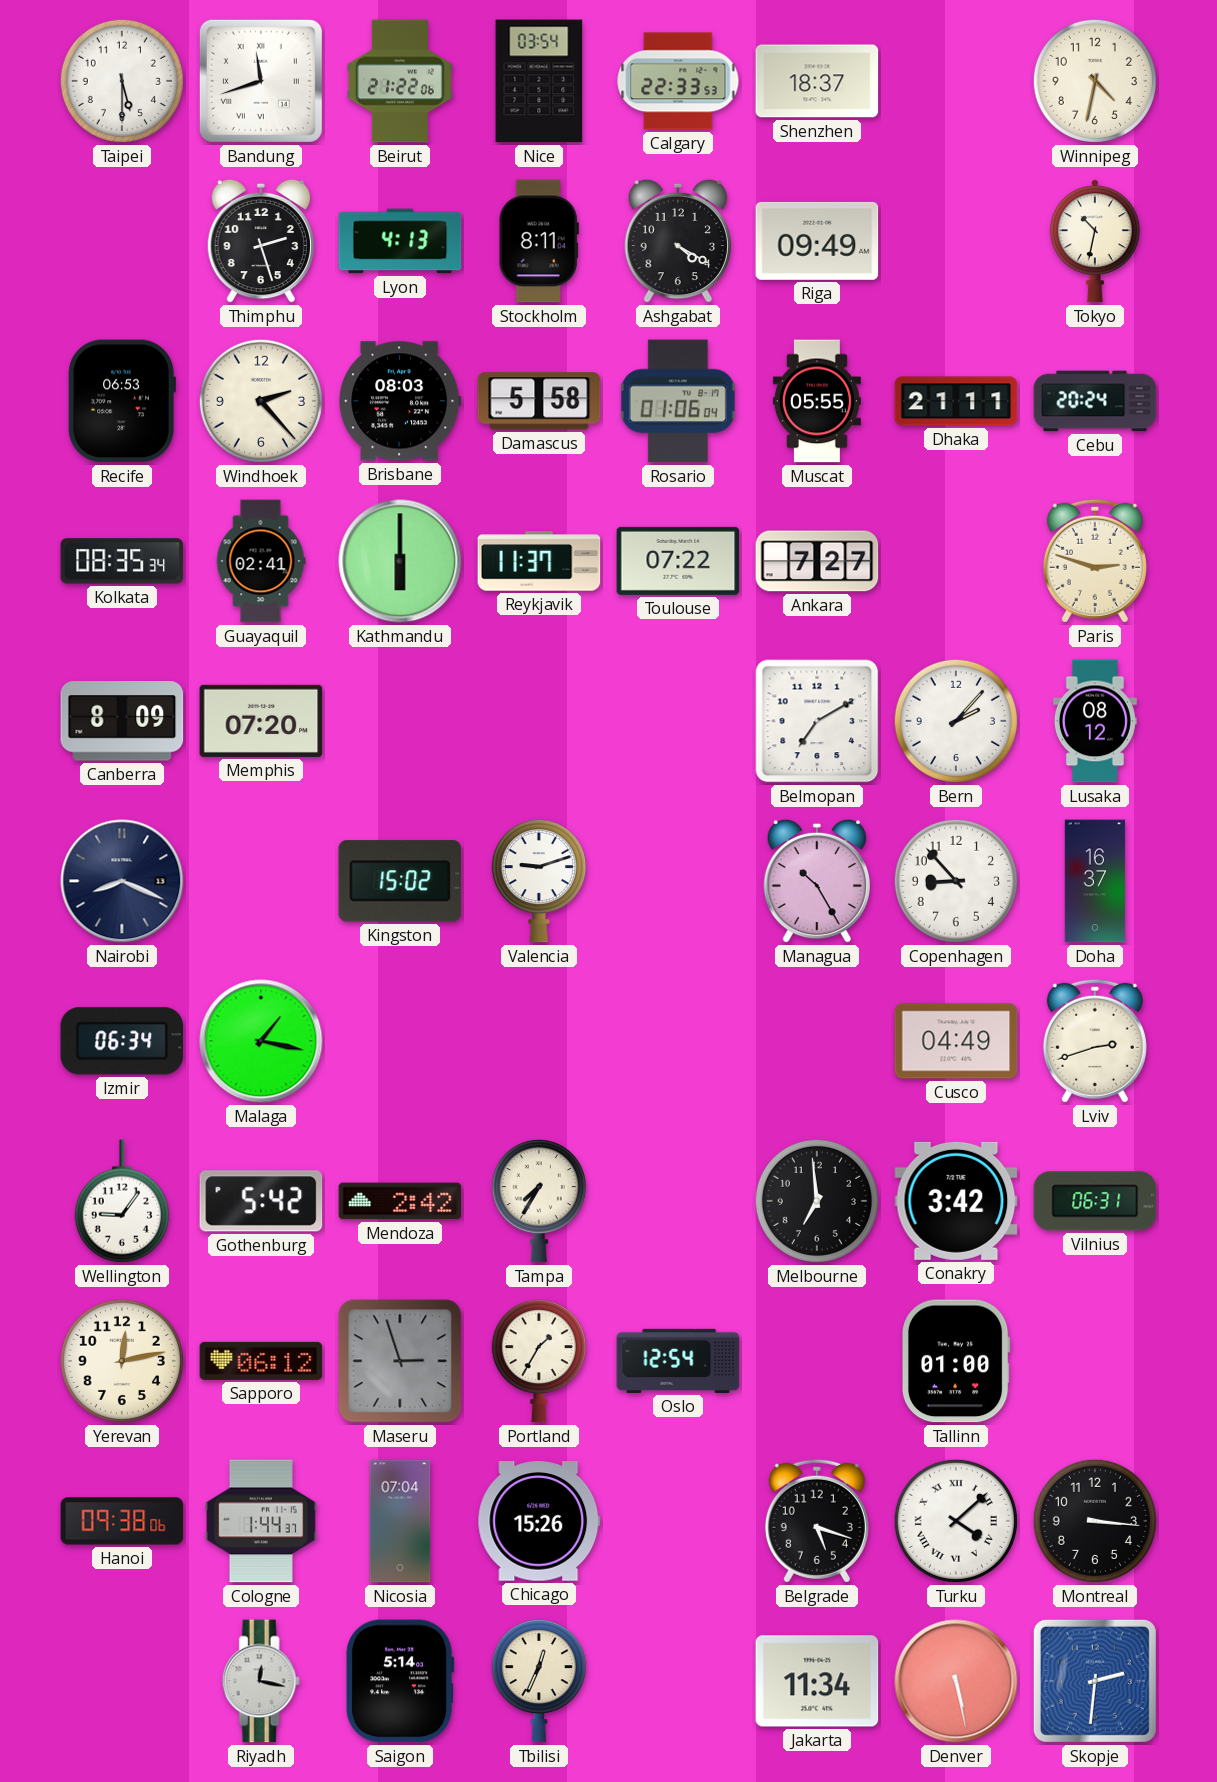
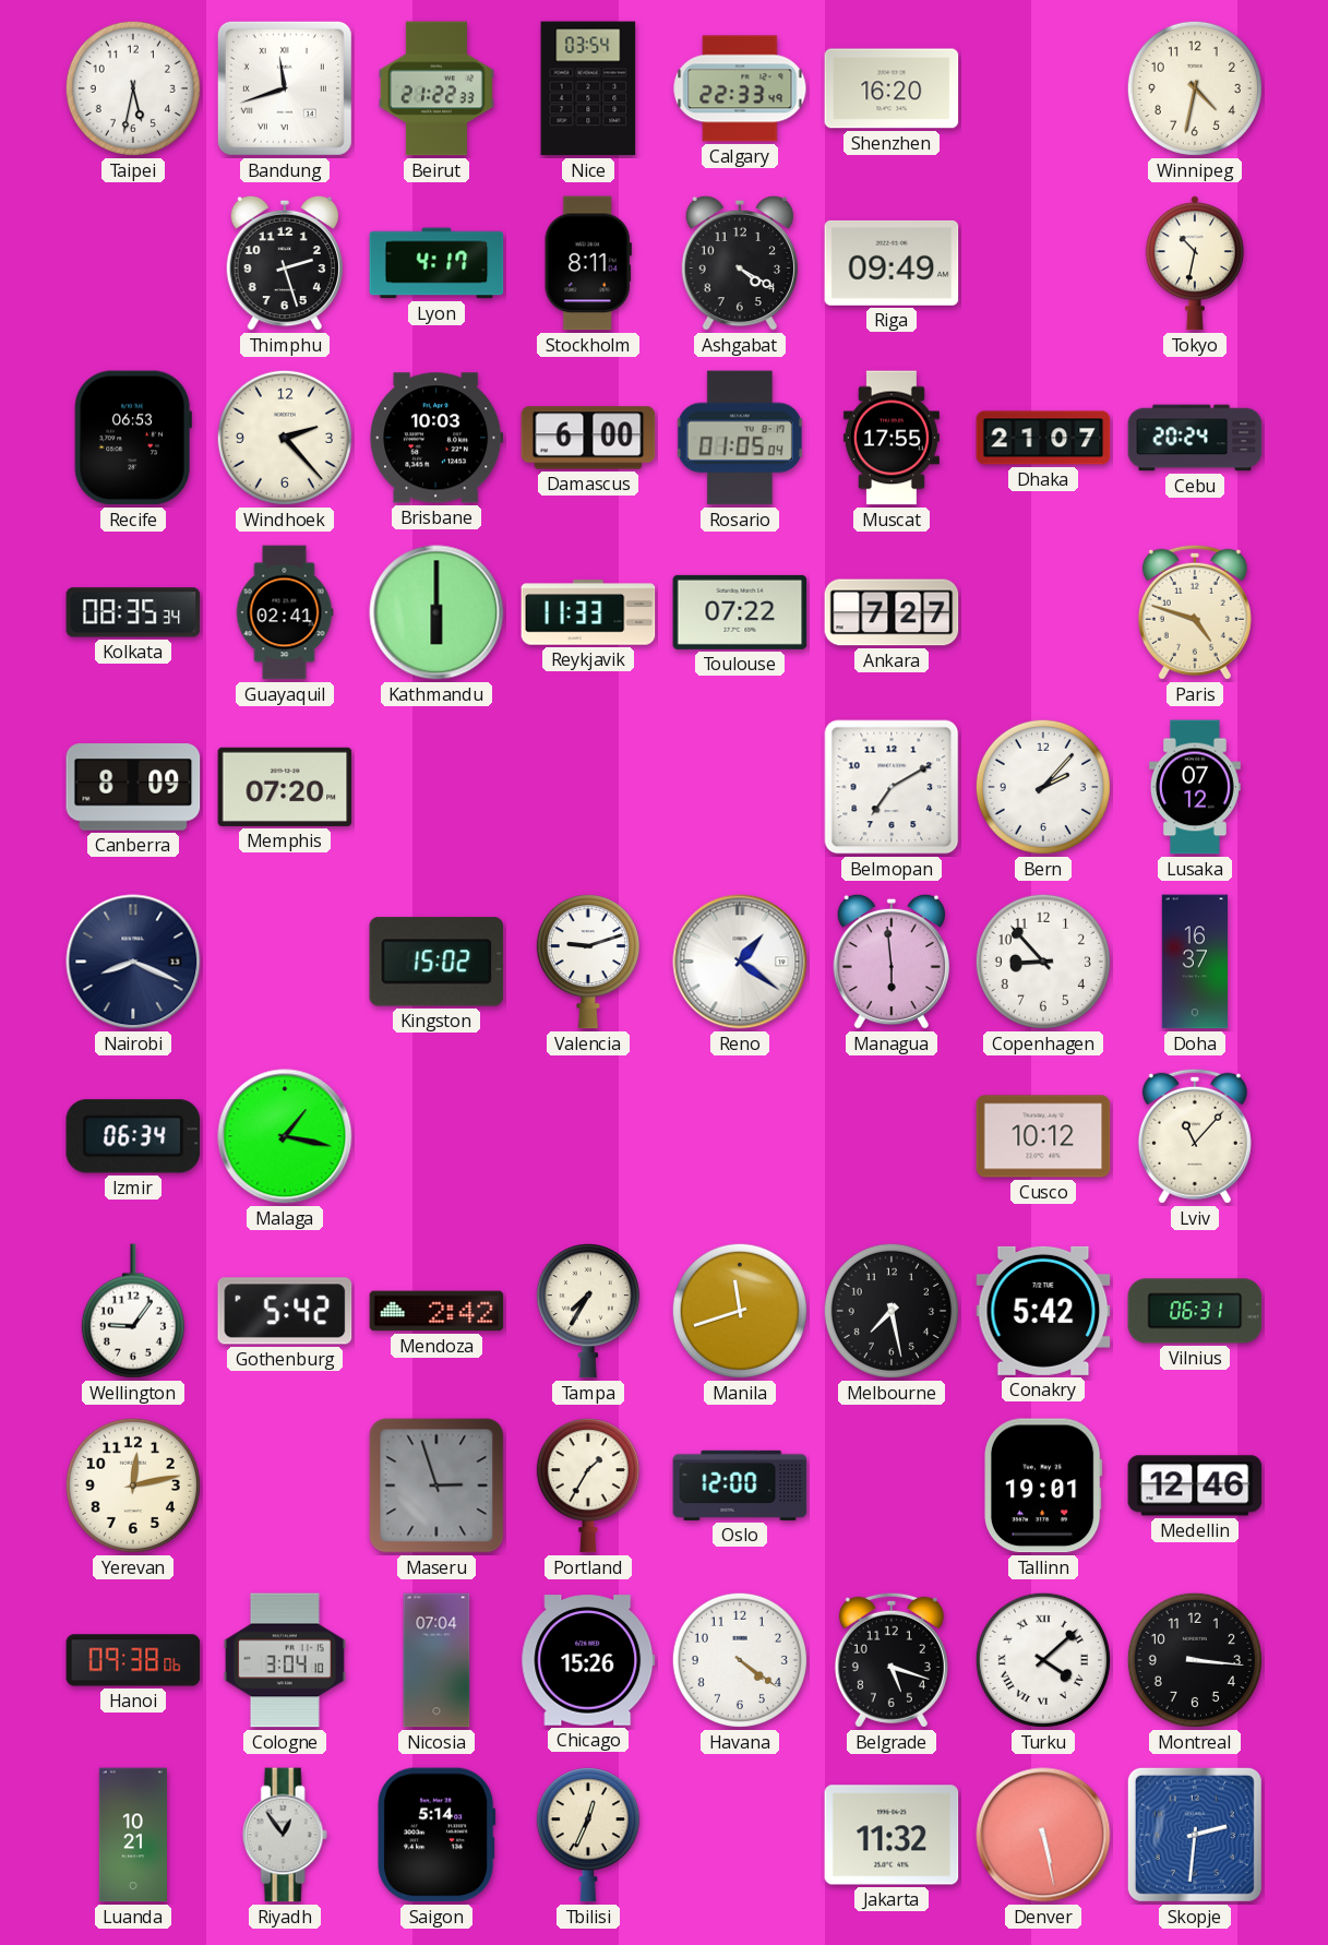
Taipei: 5:30 -> 5:32
Beirut: 21:22:06 -> 21:22:33
Calgary: 22:33:53 -> 22:33:49
Shenzhen: 18:37 -> 16:20
Lyon: 4:13 -> 4:17
Brisbane: 08:03 -> 10:03
Damascus: 5:58 -> 6:00
Rosario: 01:06 -> 01:05
Muscat: 05:55 -> 17:55
Dhaka: 21:11 -> 21:07
Reykjavik: 11:37 -> 11:33
Paris: 2:48 -> 4:48
Lusaka: 08:12 -> 07:12
Reno: none -> 1:21
Managua: 10:25 -> 5:59
Cusco: 04:49 -> 10:12
Lviv: 2:42 -> 11:07
Manila: none -> 11:42
Melbourne: 6:59 -> 7:28
Conakry: 3:42 -> 5:42
Sapporo: 06:12 -> none
Oslo: 12:54 -> 12:00
Tallinn: 01:00 -> 19:01
Medellin: none -> 12:46
Cologne: 1:44 -> 3:04
Havana: none -> 4:21
Luanda: none -> 10:21
Riyadh: 12:17 -> 12:54
Jakarta: 11:34 -> 11:32
